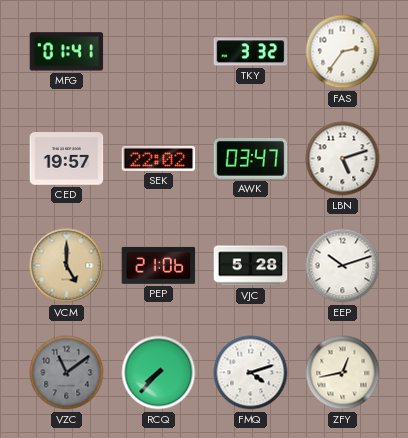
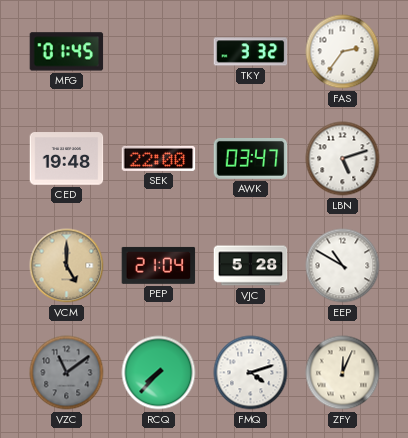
MFG: 01:41 -> 01:45
CED: 19:57 -> 19:48
SEK: 22:02 -> 22:00
PEP: 21:06 -> 21:04
EEP: 10:12 -> 10:50
ZFY: 12:43 -> 12:04
